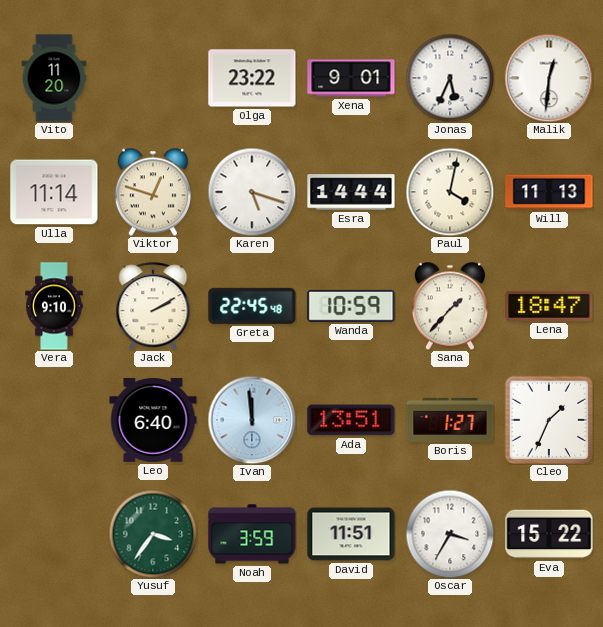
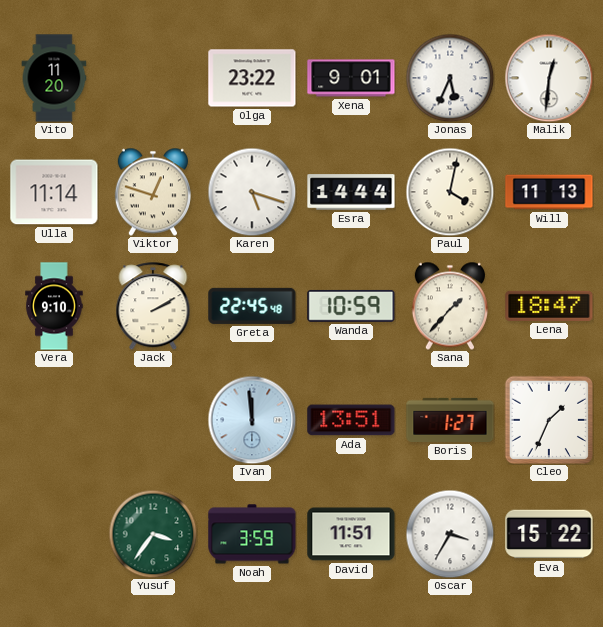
Leo: 6:40 -> none
